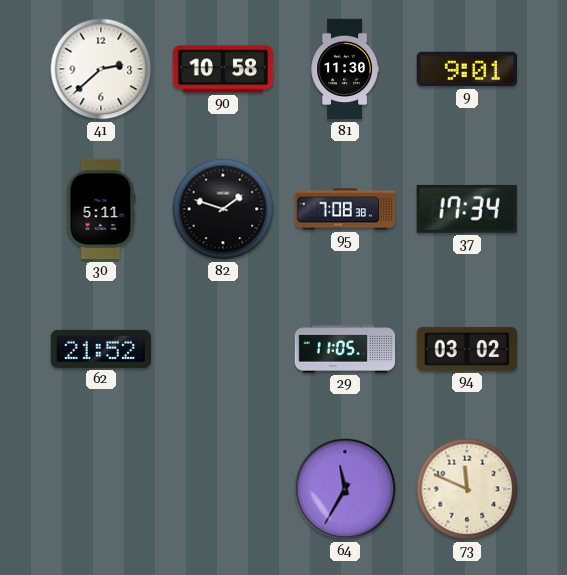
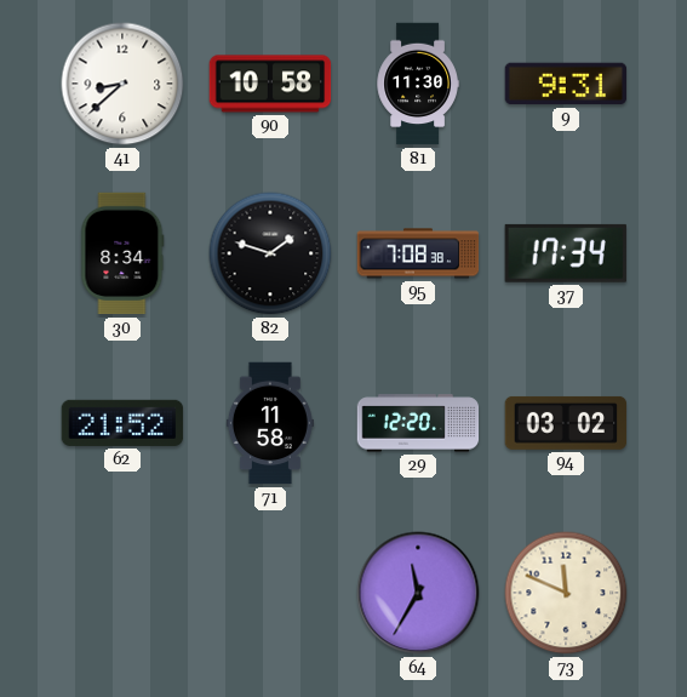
41: 2:38 -> 8:38
9: 9:01 -> 9:31
30: 5:11 -> 8:34
71: none -> 11:58
29: 11:05 -> 12:20
